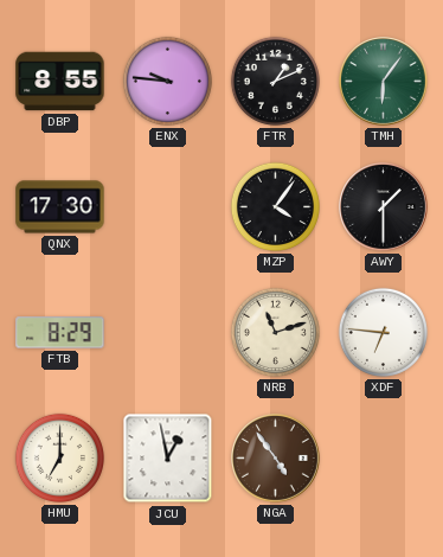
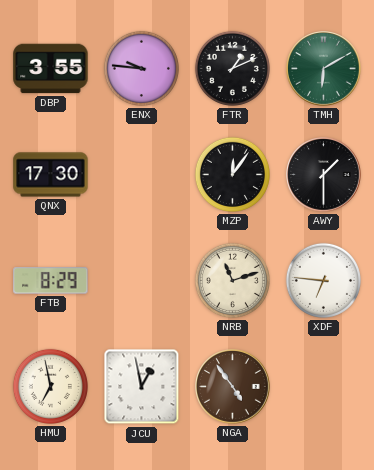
DBP: 8:55 -> 3:55
TMH: 6:06 -> 6:10
MZP: 4:06 -> 12:06
HMU: 7:00 -> 6:58
